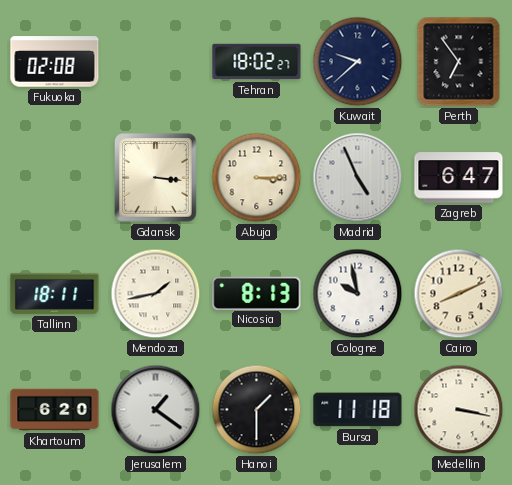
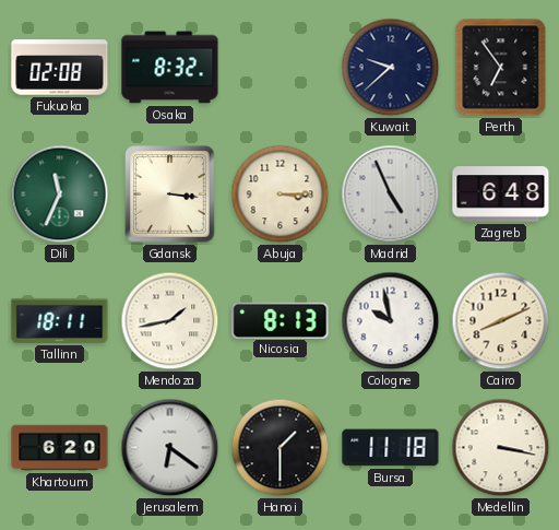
Osaka: none -> 8:32
Tehran: 18:02 -> none
Dili: none -> 11:34
Zagreb: 6:47 -> 6:48
Jerusalem: 1:21 -> 6:21
